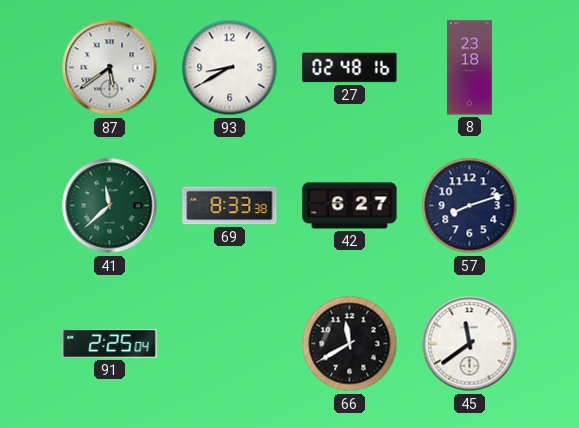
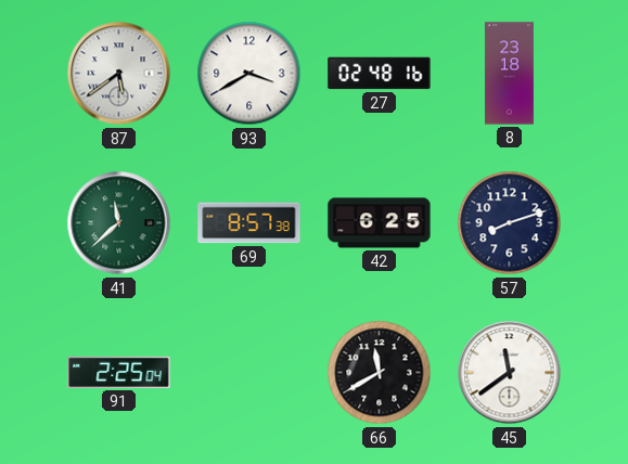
93: 8:40 -> 3:40
69: 8:33 -> 8:57
42: 6:27 -> 6:25
